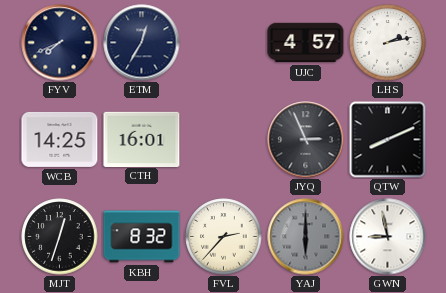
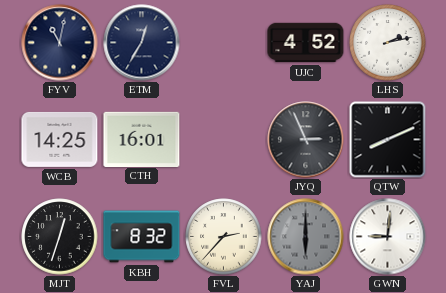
FYV: 7:41 -> 11:02
UJC: 4:57 -> 4:52
GWN: 8:58 -> 9:01
